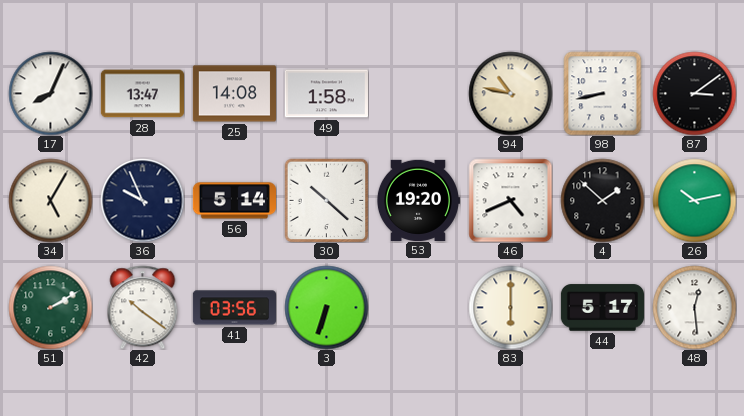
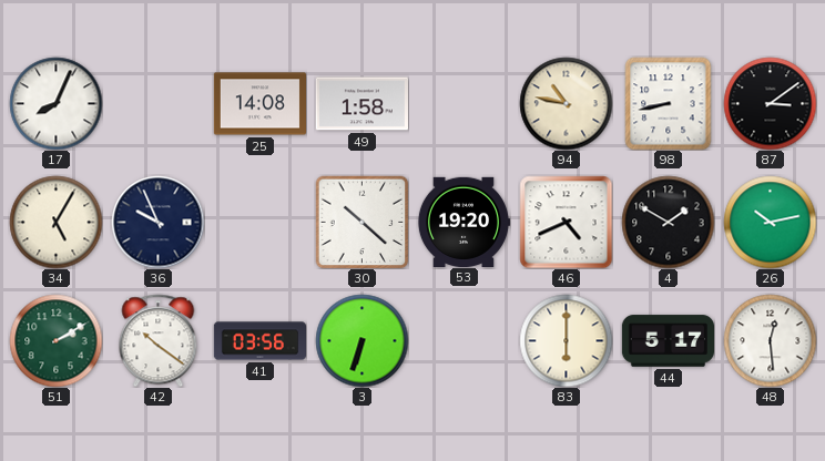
28: 13:47 -> none
56: 5:14 -> none
4: 1:52 -> 1:50
